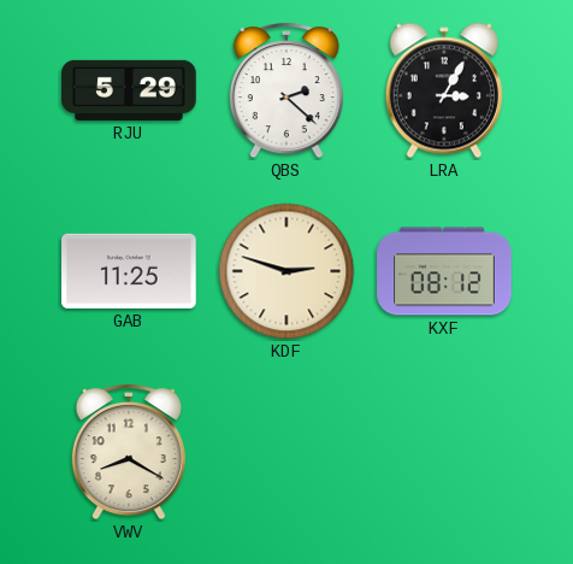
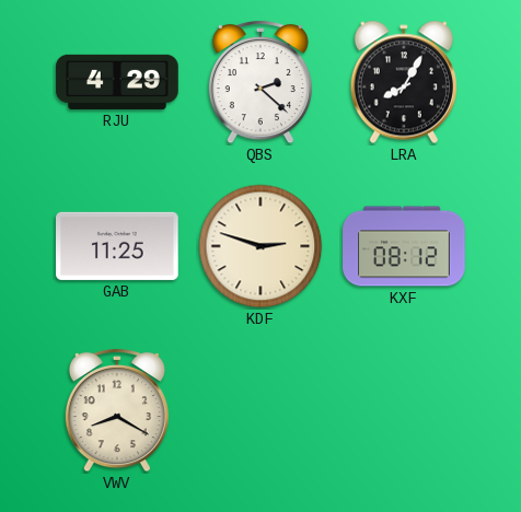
RJU: 5:29 -> 4:29
LRA: 3:05 -> 8:05
